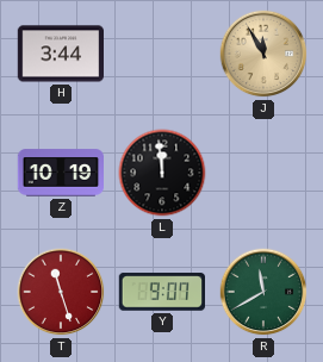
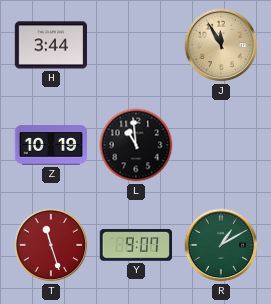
L: 11:59 -> 10:59
R: 11:40 -> 1:10
